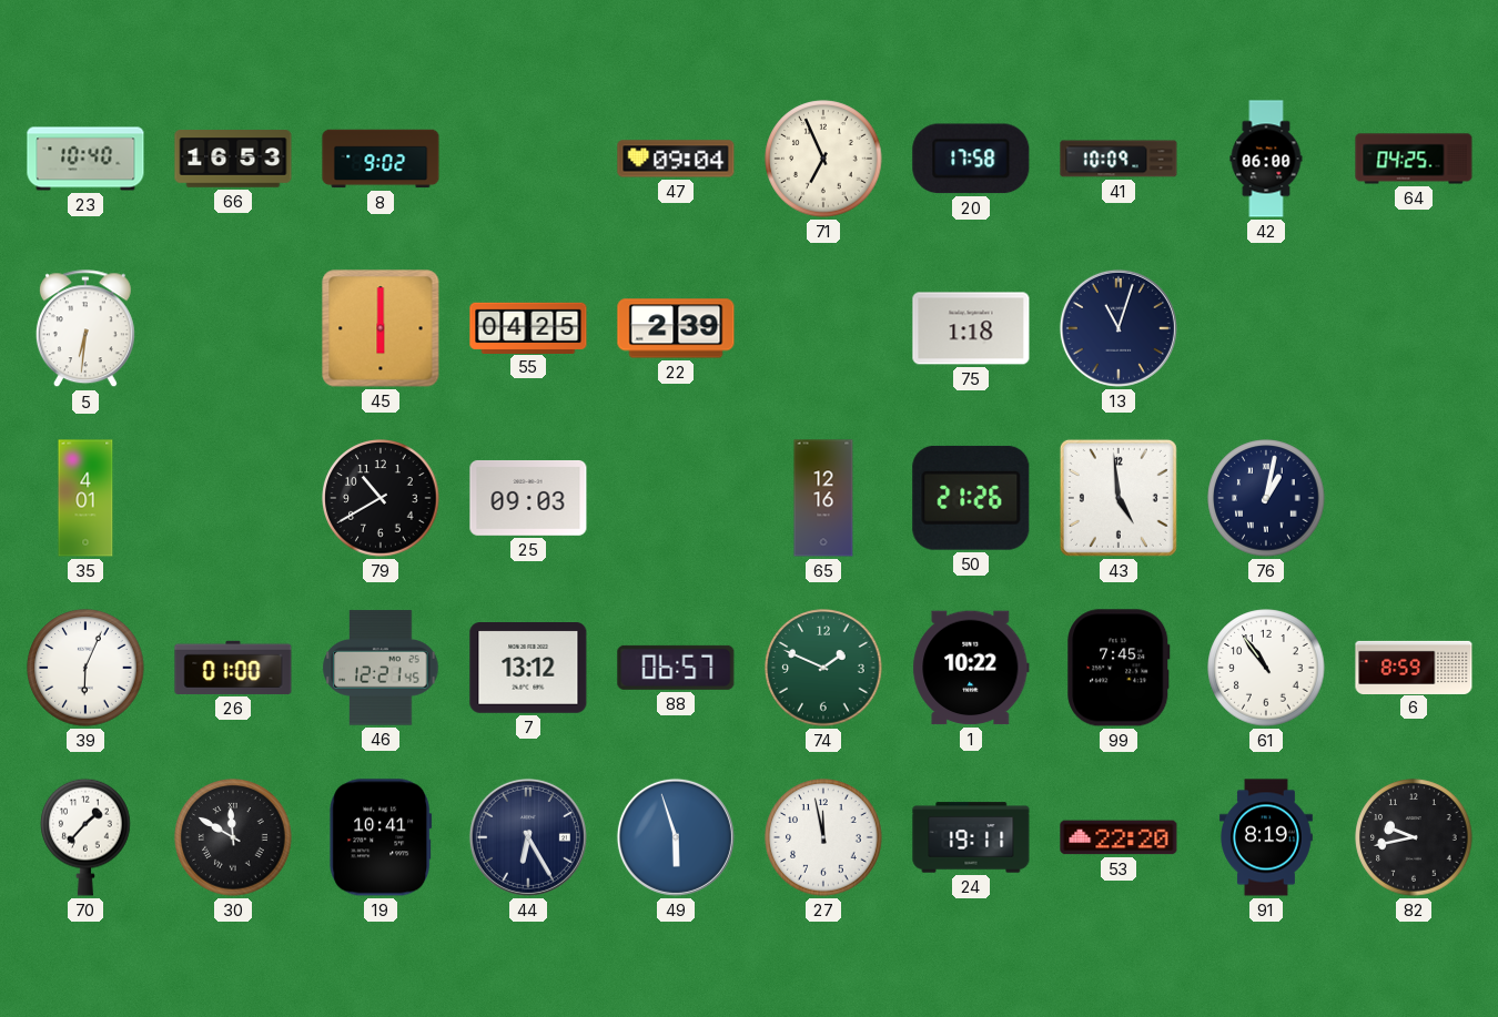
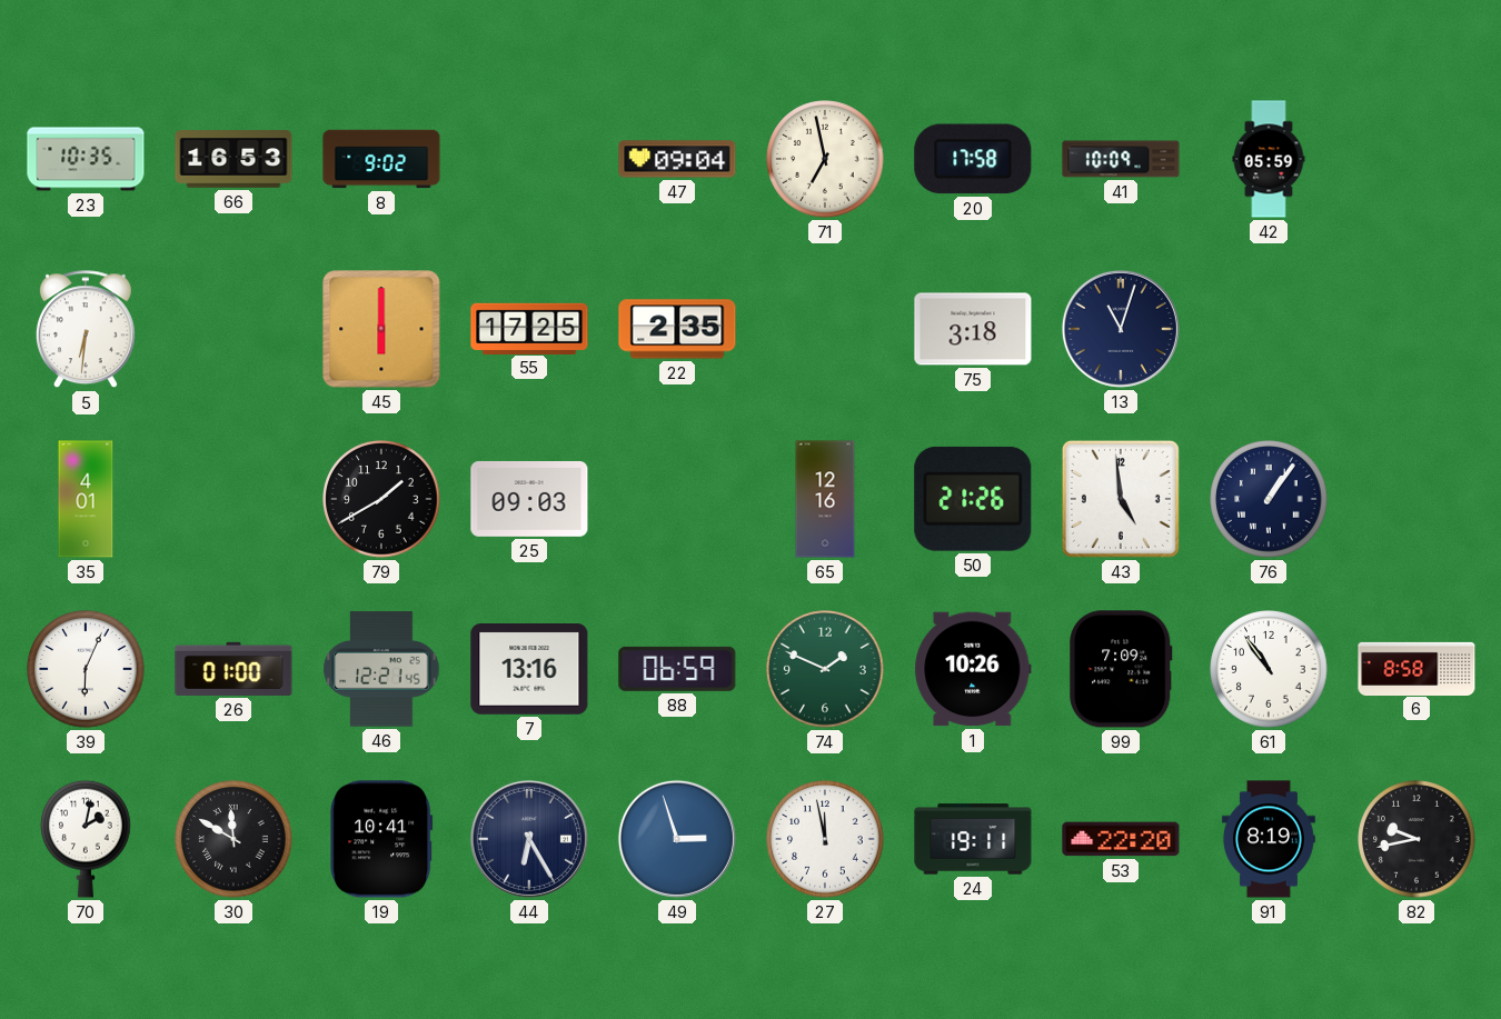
23: 10:40 -> 10:35
71: 6:56 -> 6:58
42: 06:00 -> 05:59
64: 04:25 -> none
55: 04:25 -> 17:25
22: 2:39 -> 2:35
75: 1:18 -> 3:18
79: 10:40 -> 1:40
76: 1:02 -> 1:06
7: 13:12 -> 13:16
88: 06:57 -> 06:59
1: 10:22 -> 10:26
99: 7:45 -> 7:09
6: 8:59 -> 8:58
70: 1:37 -> 2:02
49: 5:57 -> 2:57
